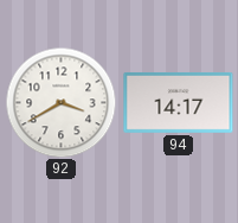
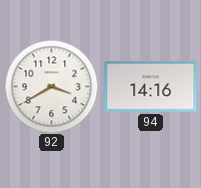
94: 14:17 -> 14:16
